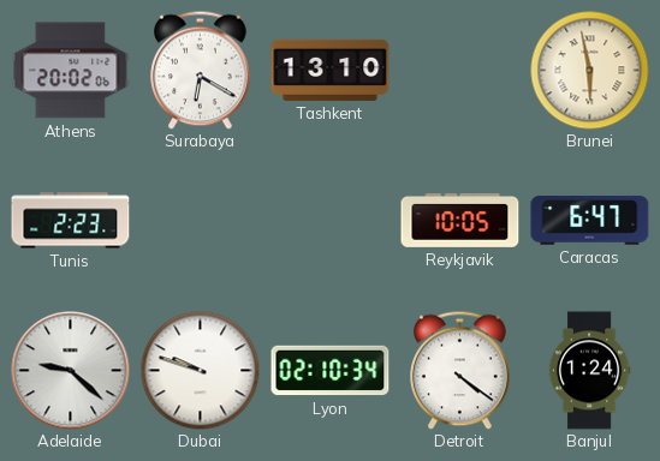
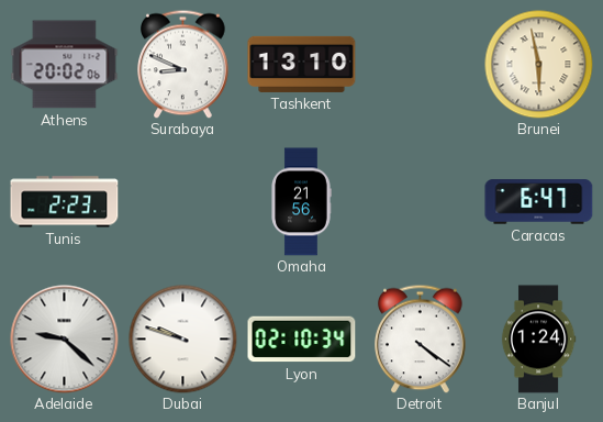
Surabaya: 6:20 -> 8:49
Omaha: none -> 21:56
Reykjavik: 10:05 -> none
